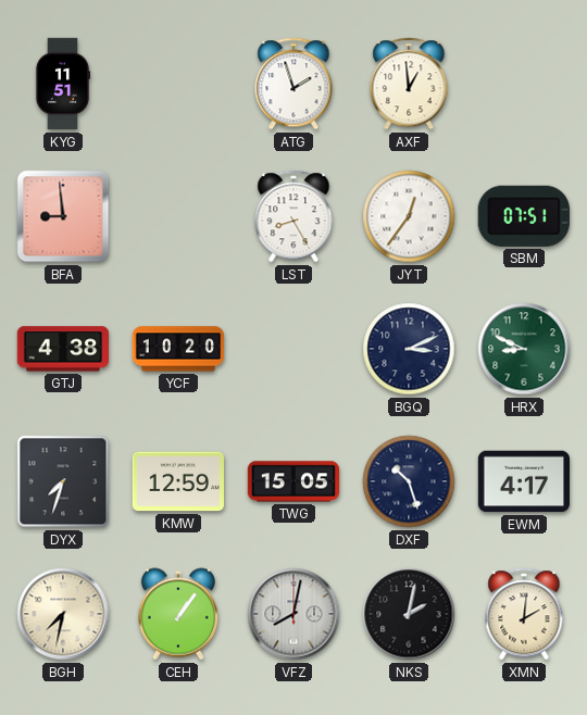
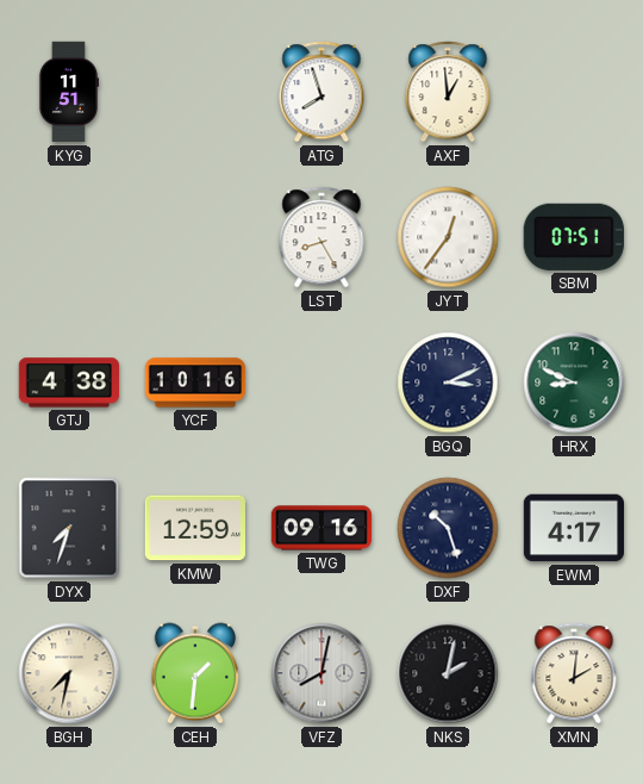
ATG: 1:57 -> 7:57
BFA: 8:59 -> none
YCF: 10:20 -> 10:16
TWG: 15:05 -> 09:16
CEH: 1:06 -> 1:31
